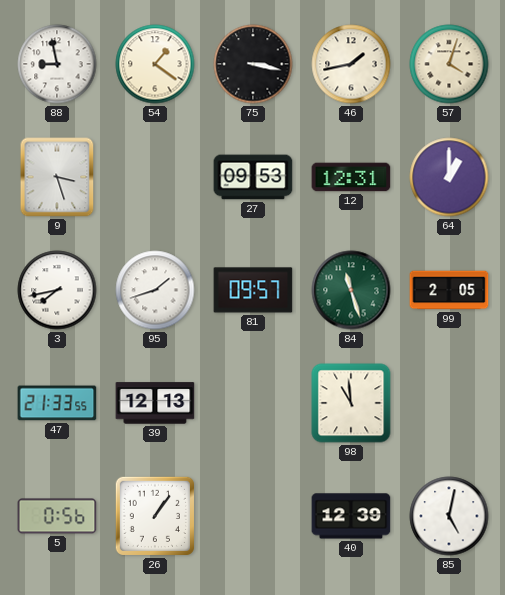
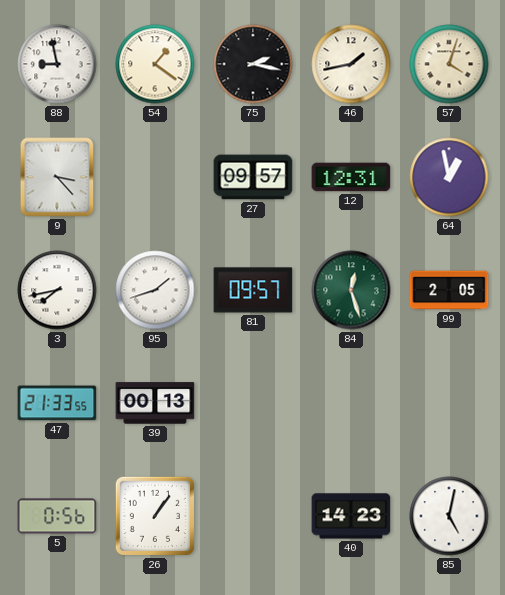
75: 3:17 -> 2:17
9: 3:27 -> 3:23
27: 09:53 -> 09:57
64: 1:00 -> 12:58
84: 11:27 -> 12:27
39: 12:13 -> 00:13
98: 10:59 -> none
40: 12:39 -> 14:23
